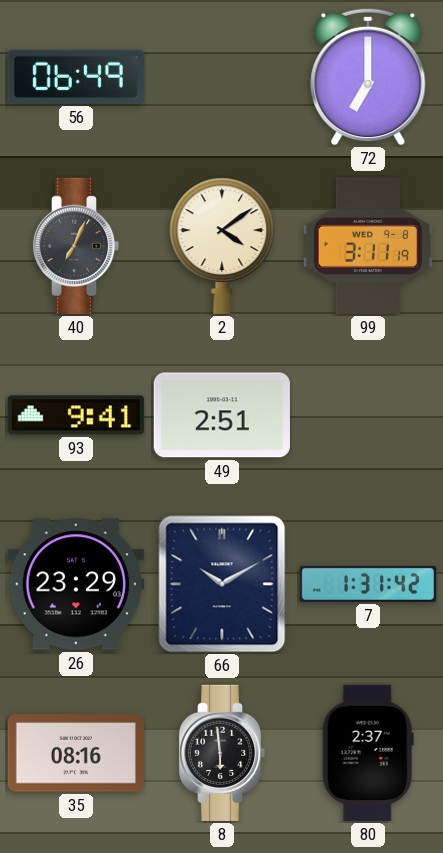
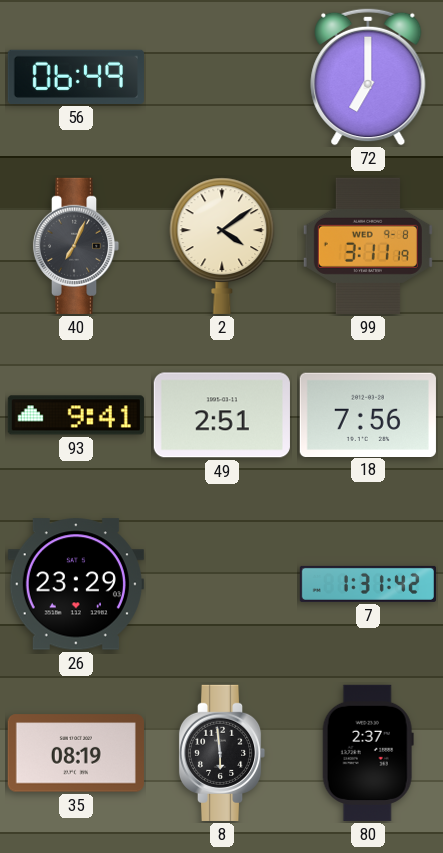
18: none -> 7:56
66: 10:10 -> none
35: 08:16 -> 08:19
